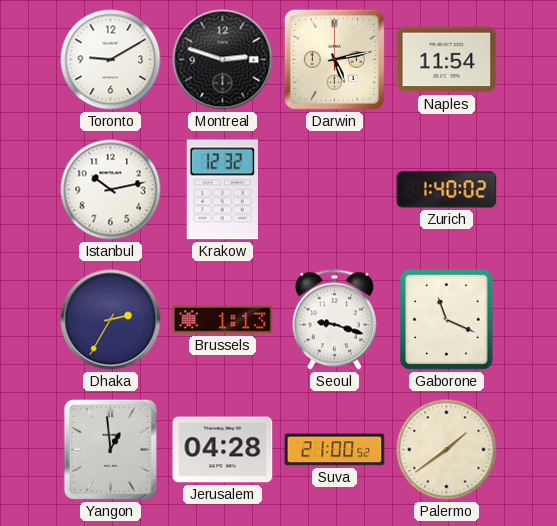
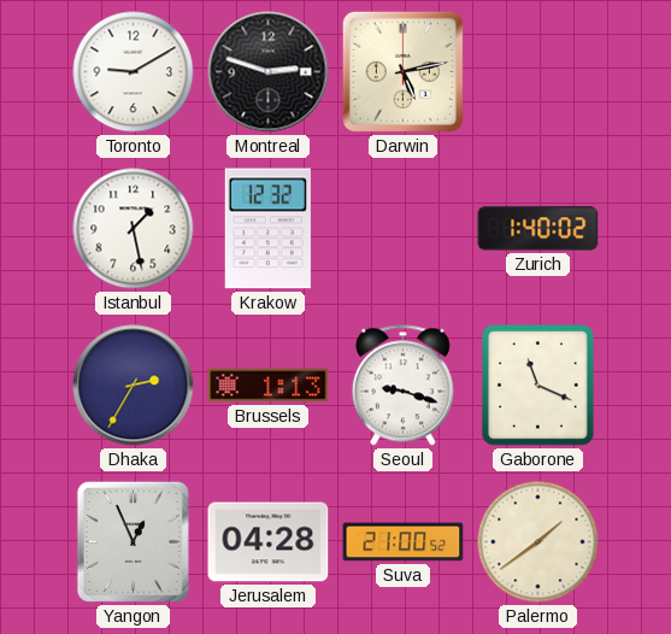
Naples: 11:54 -> none
Istanbul: 10:13 -> 1:28
Yangon: 12:59 -> 12:56
